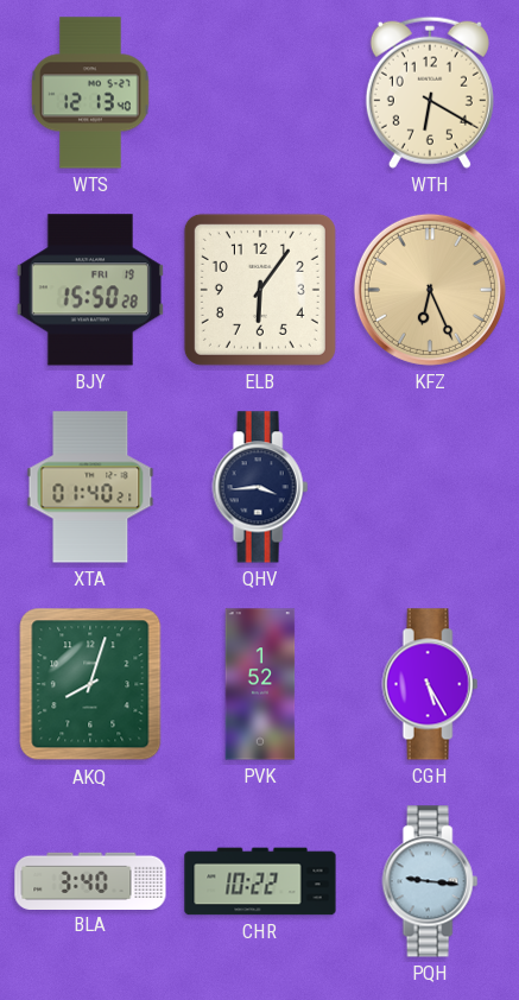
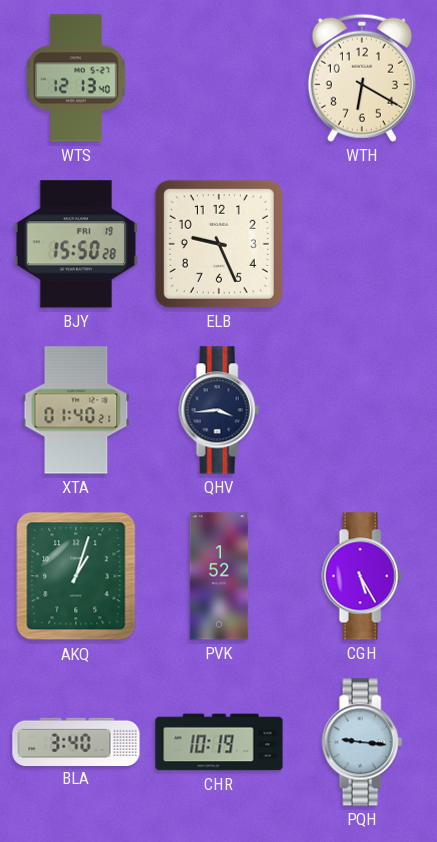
ELB: 6:06 -> 9:26
KFZ: 6:26 -> none
AKQ: 8:03 -> 1:03
CHR: 10:22 -> 10:19
